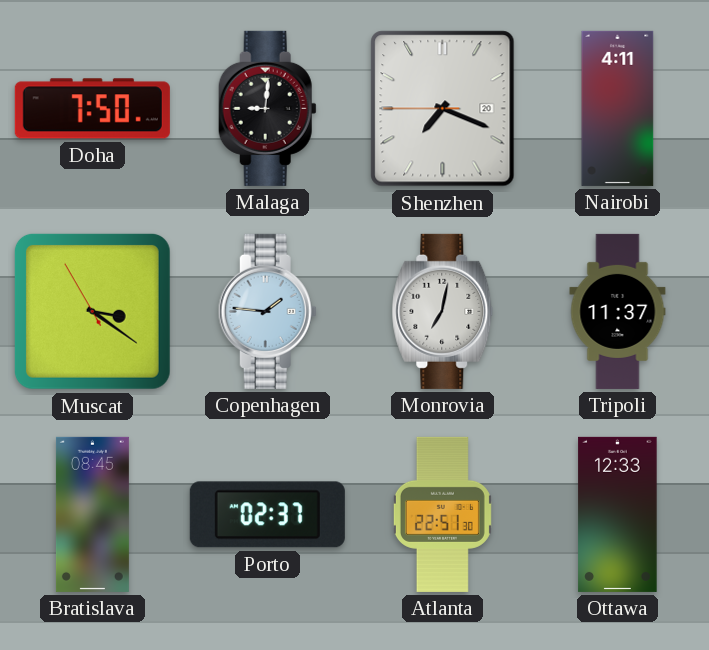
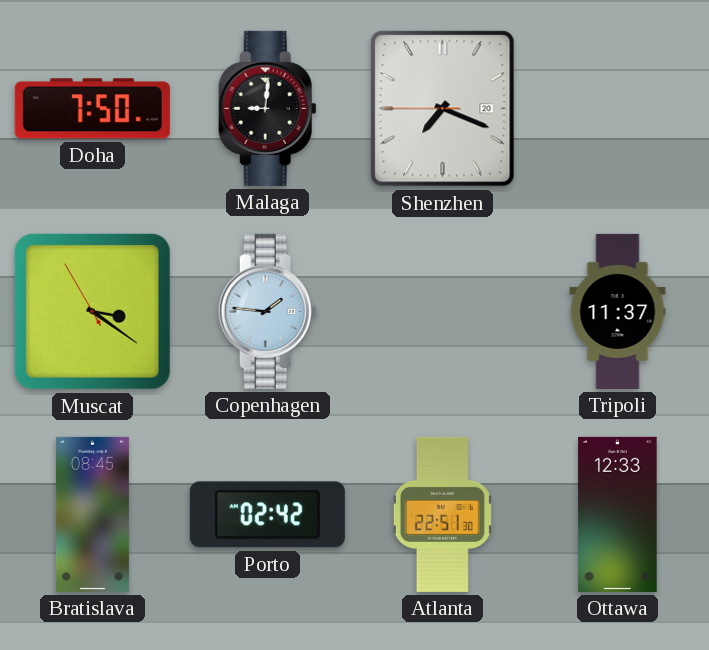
Nairobi: 4:11 -> none
Monrovia: 7:02 -> none
Porto: 02:37 -> 02:42
